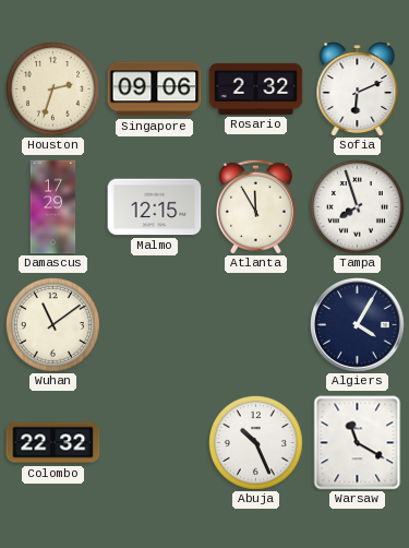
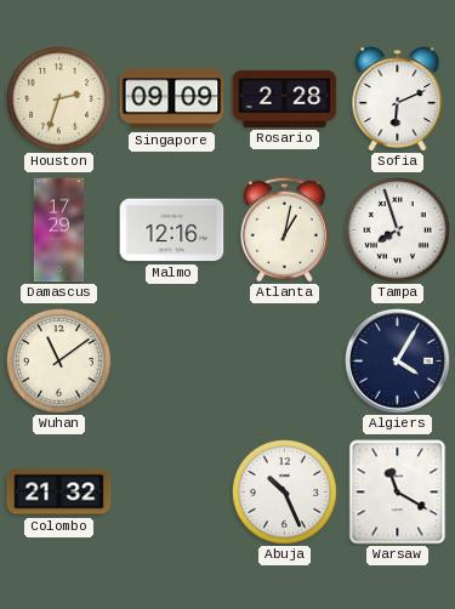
Singapore: 09:06 -> 09:09
Rosario: 2:32 -> 2:28
Malmo: 12:15 -> 12:16
Atlanta: 11:55 -> 1:02
Colombo: 22:32 -> 21:32
